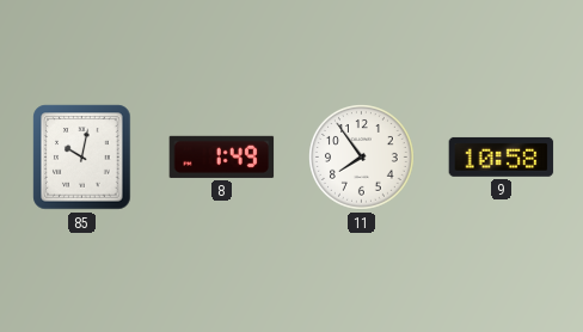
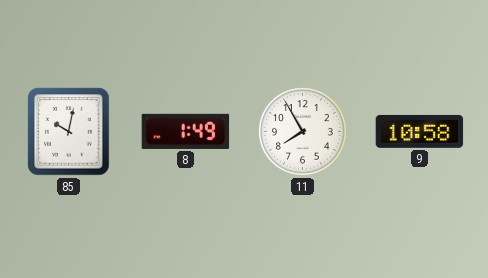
11: 7:54 -> 7:55
